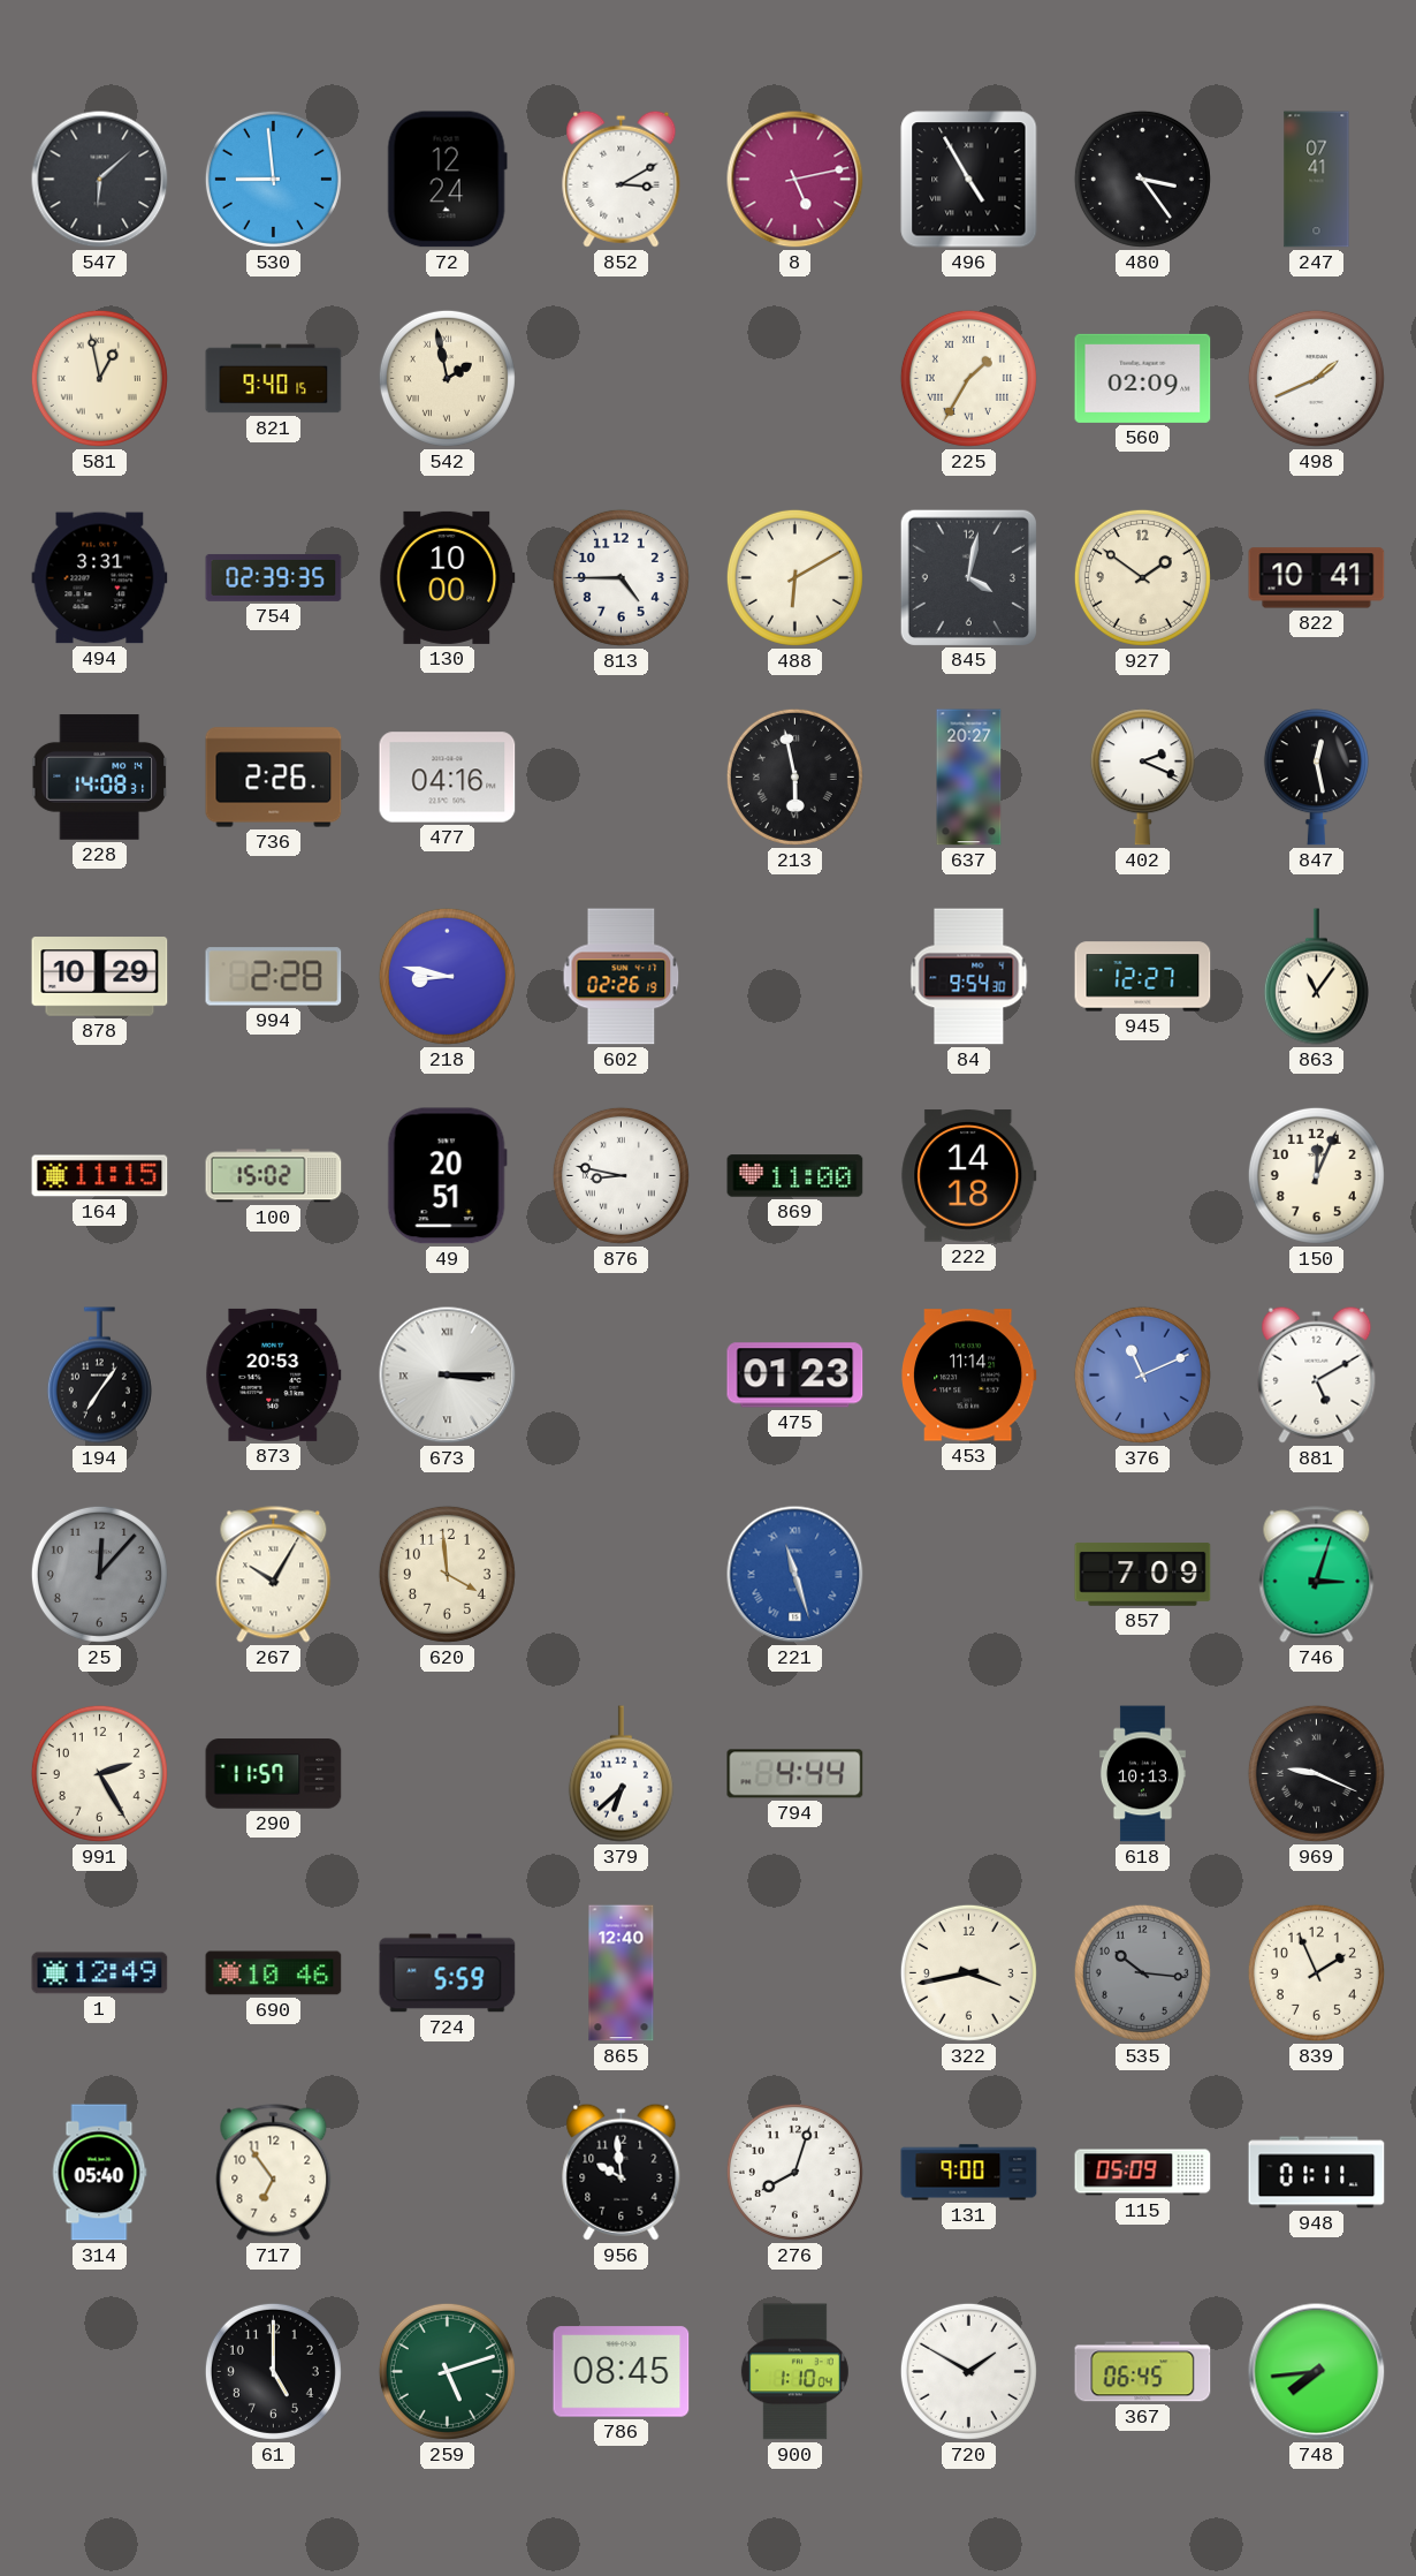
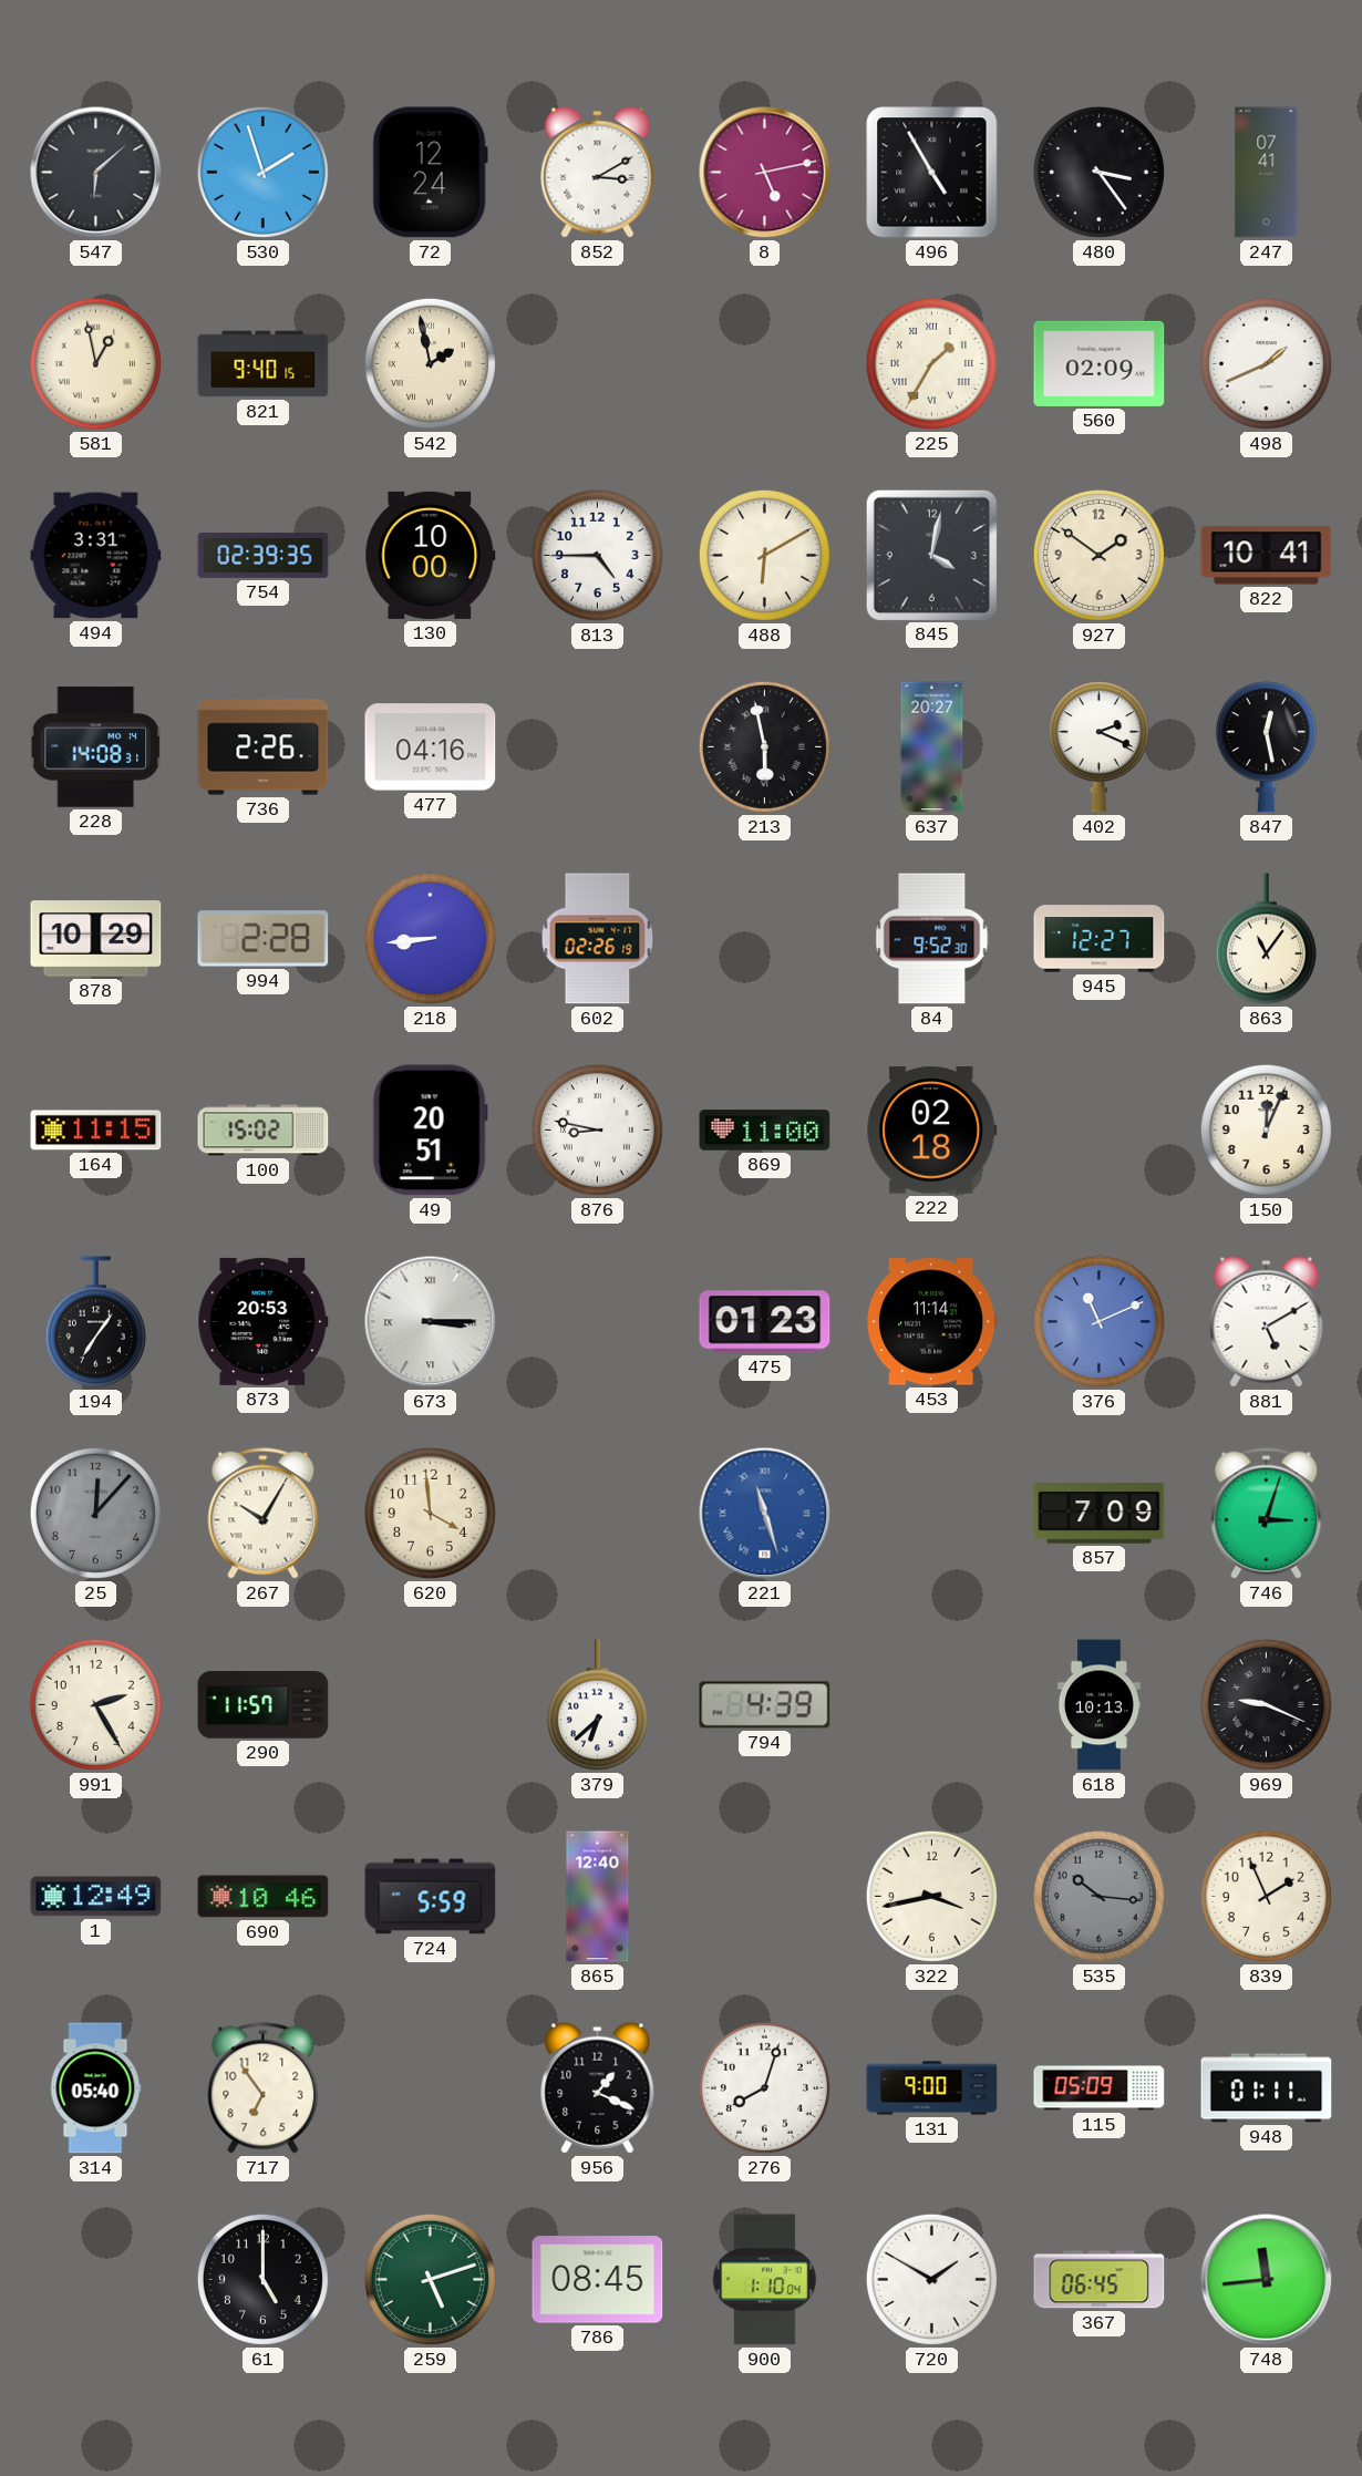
530: 8:59 -> 1:57
218: 8:47 -> 8:44
84: 9:54 -> 9:52
222: 14:18 -> 02:18
794: 4:44 -> 4:39
956: 9:59 -> 1:19
748: 7:44 -> 11:44
